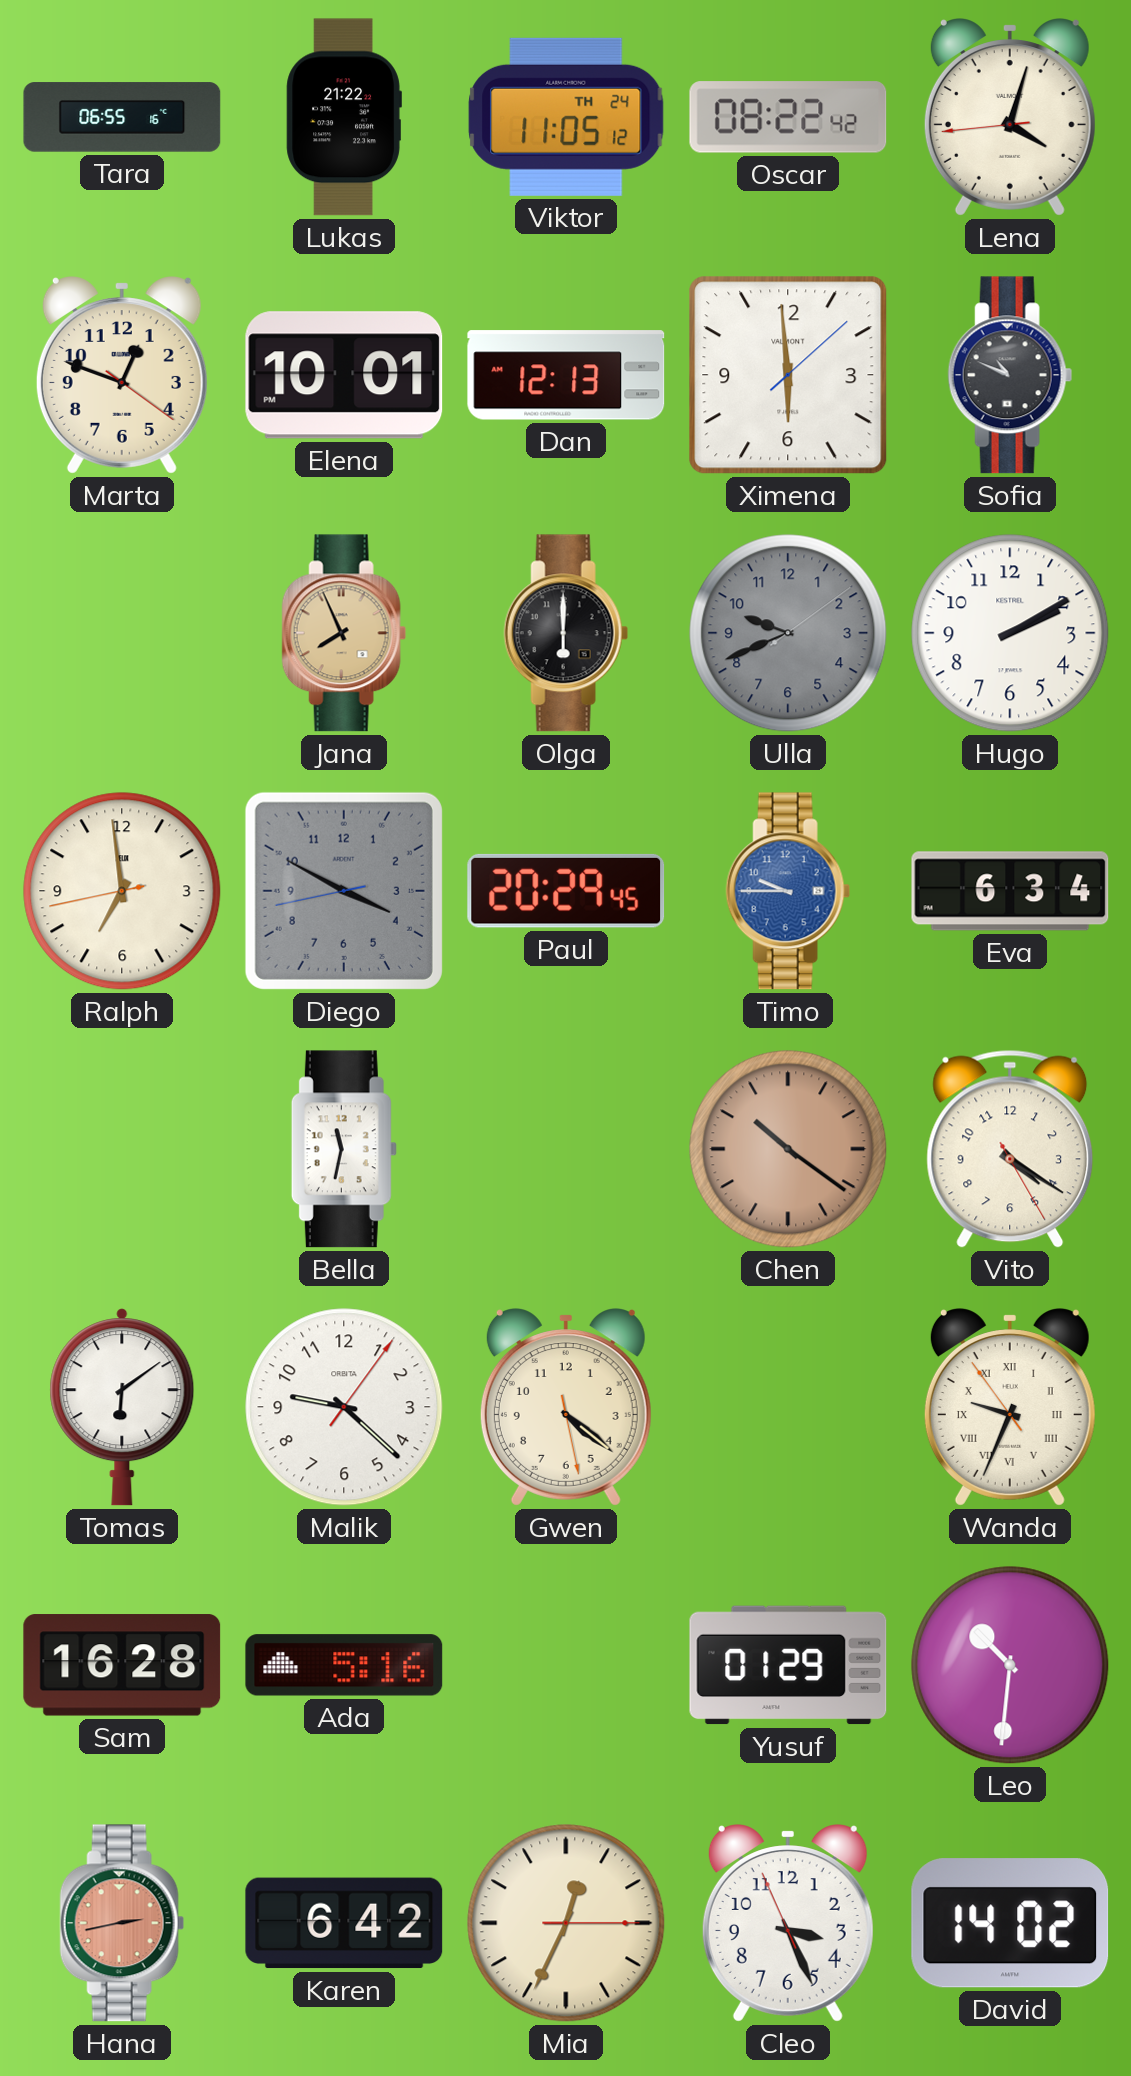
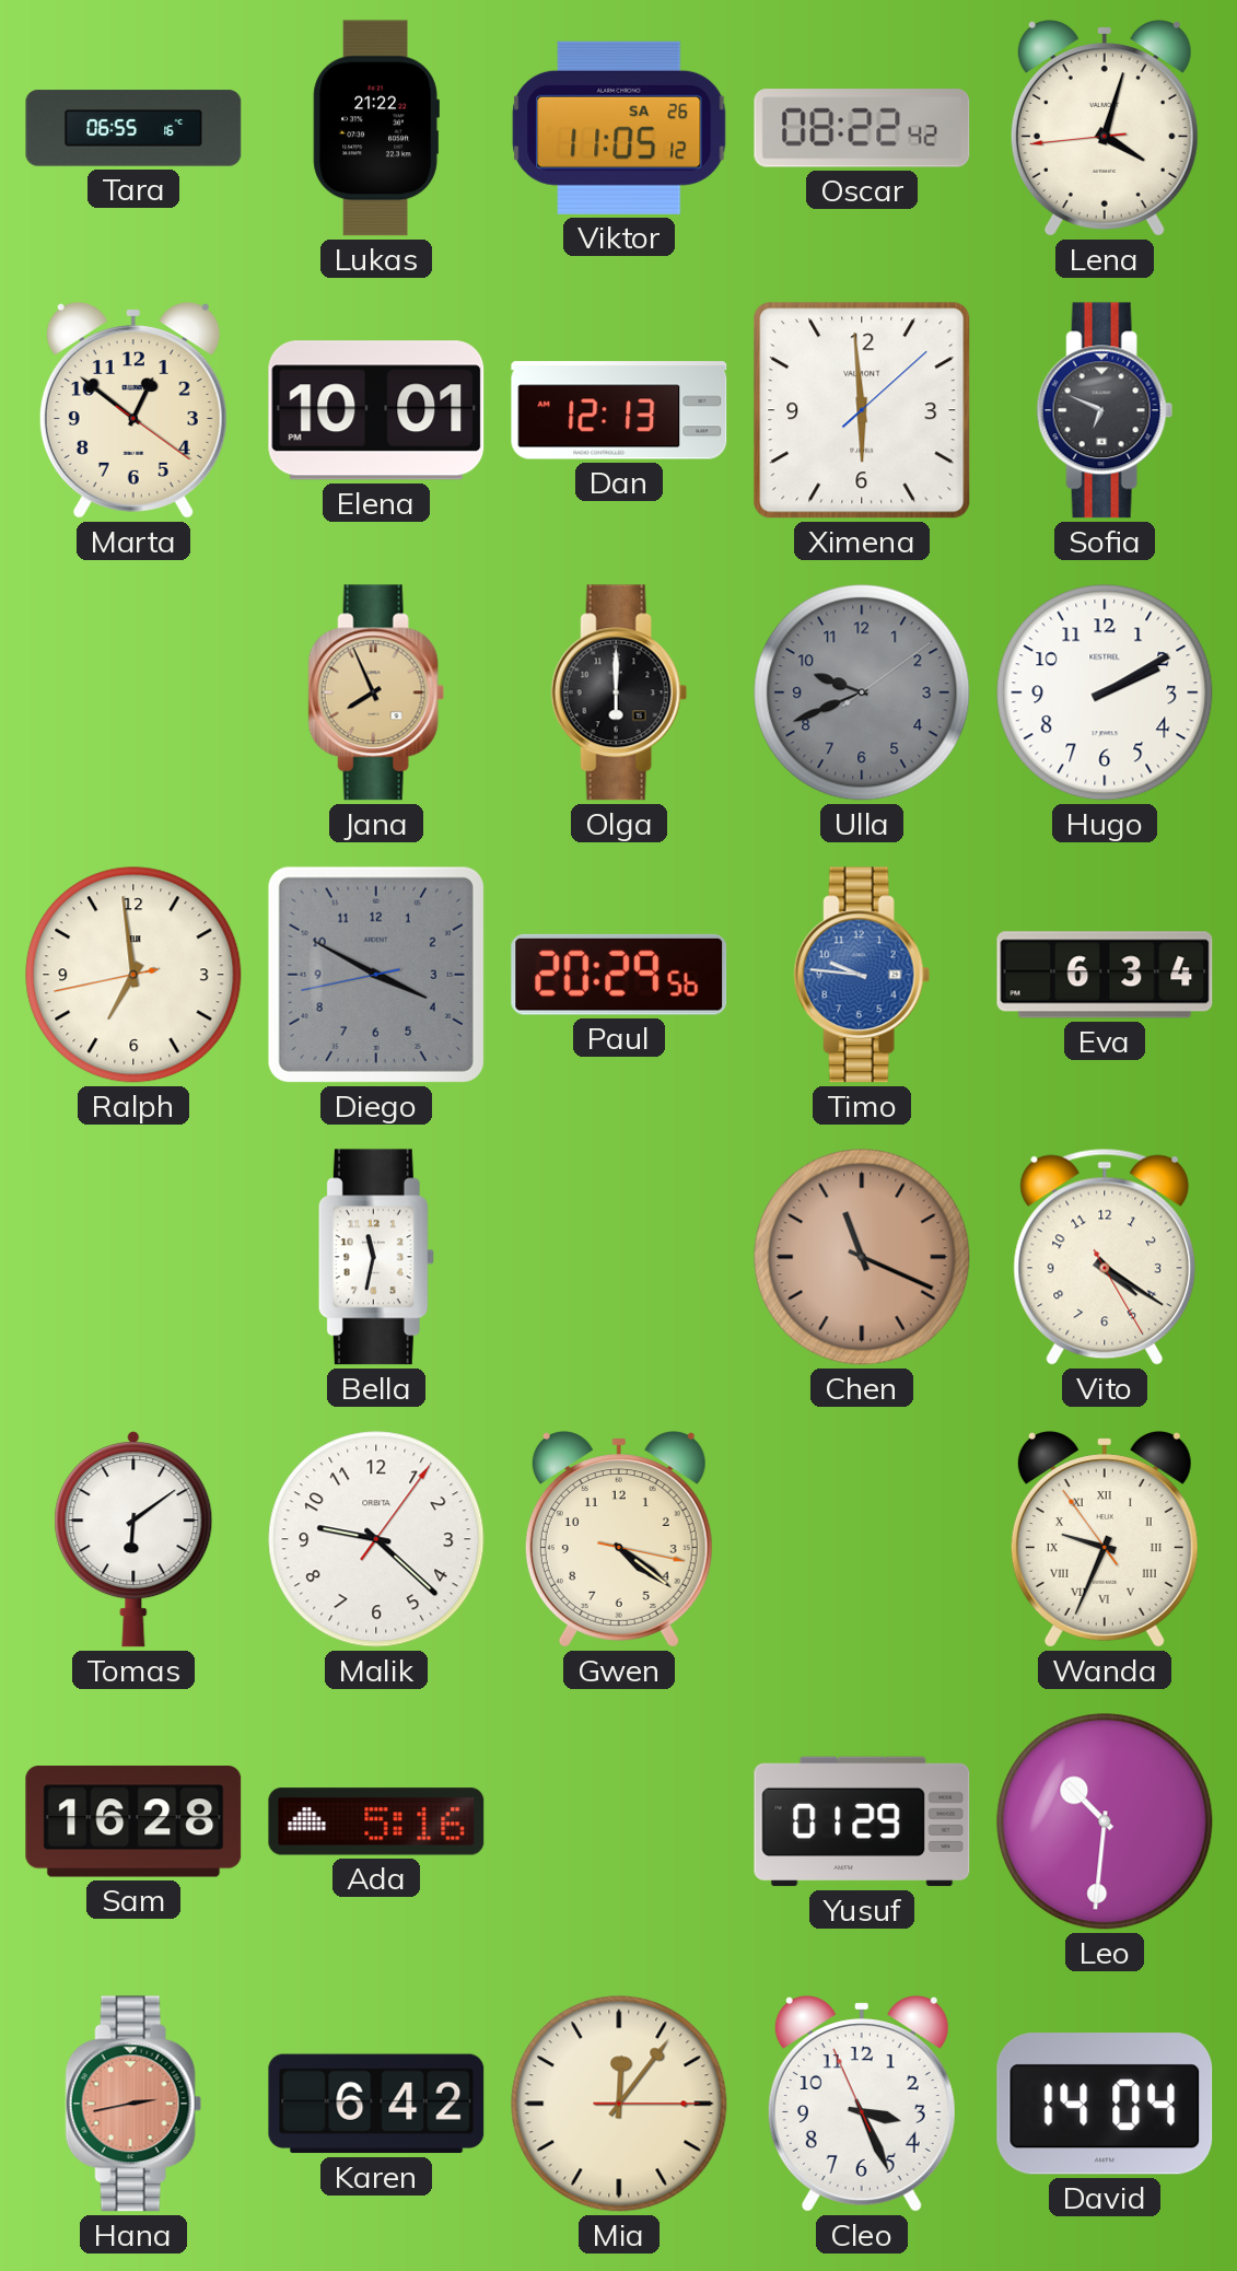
Viktor date: TH 24 -> SA 26
Marta: 12:48 -> 12:51
Sofia: 10:49 -> 6:49
Paul: 20:29:45 -> 20:29:56
Timo: 9:45 -> 9:46
Chen: 10:21 -> 11:19
Gwen: 4:21:28 -> 4:21:17
Mia: 12:34 -> 12:06
David: 14:02 -> 14:04
